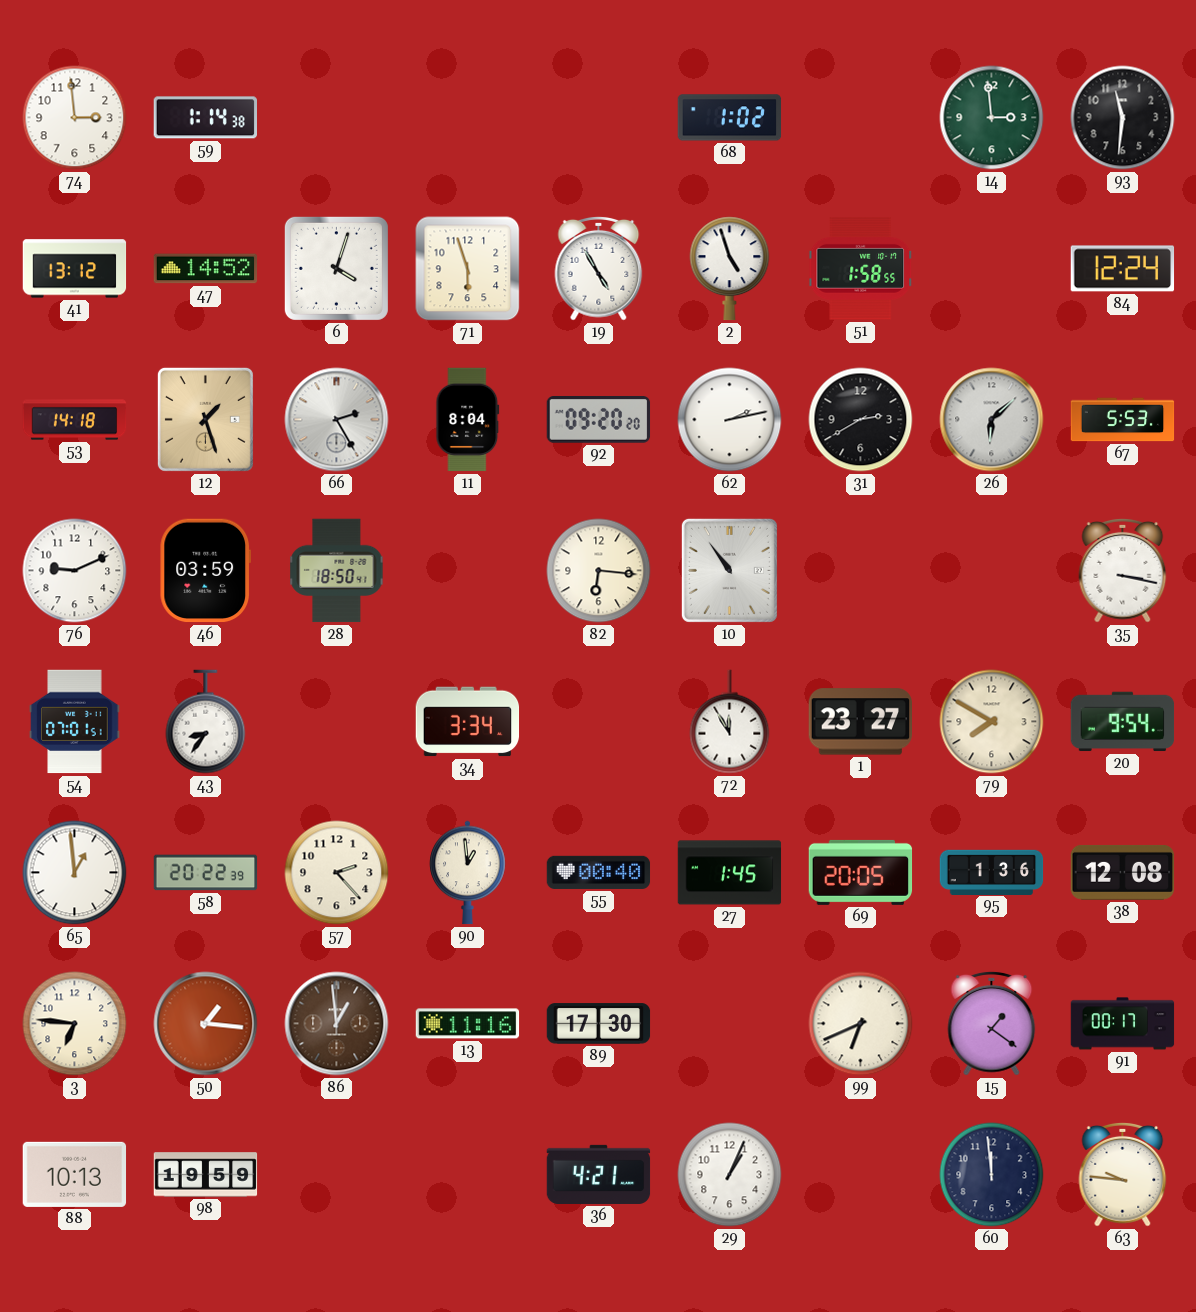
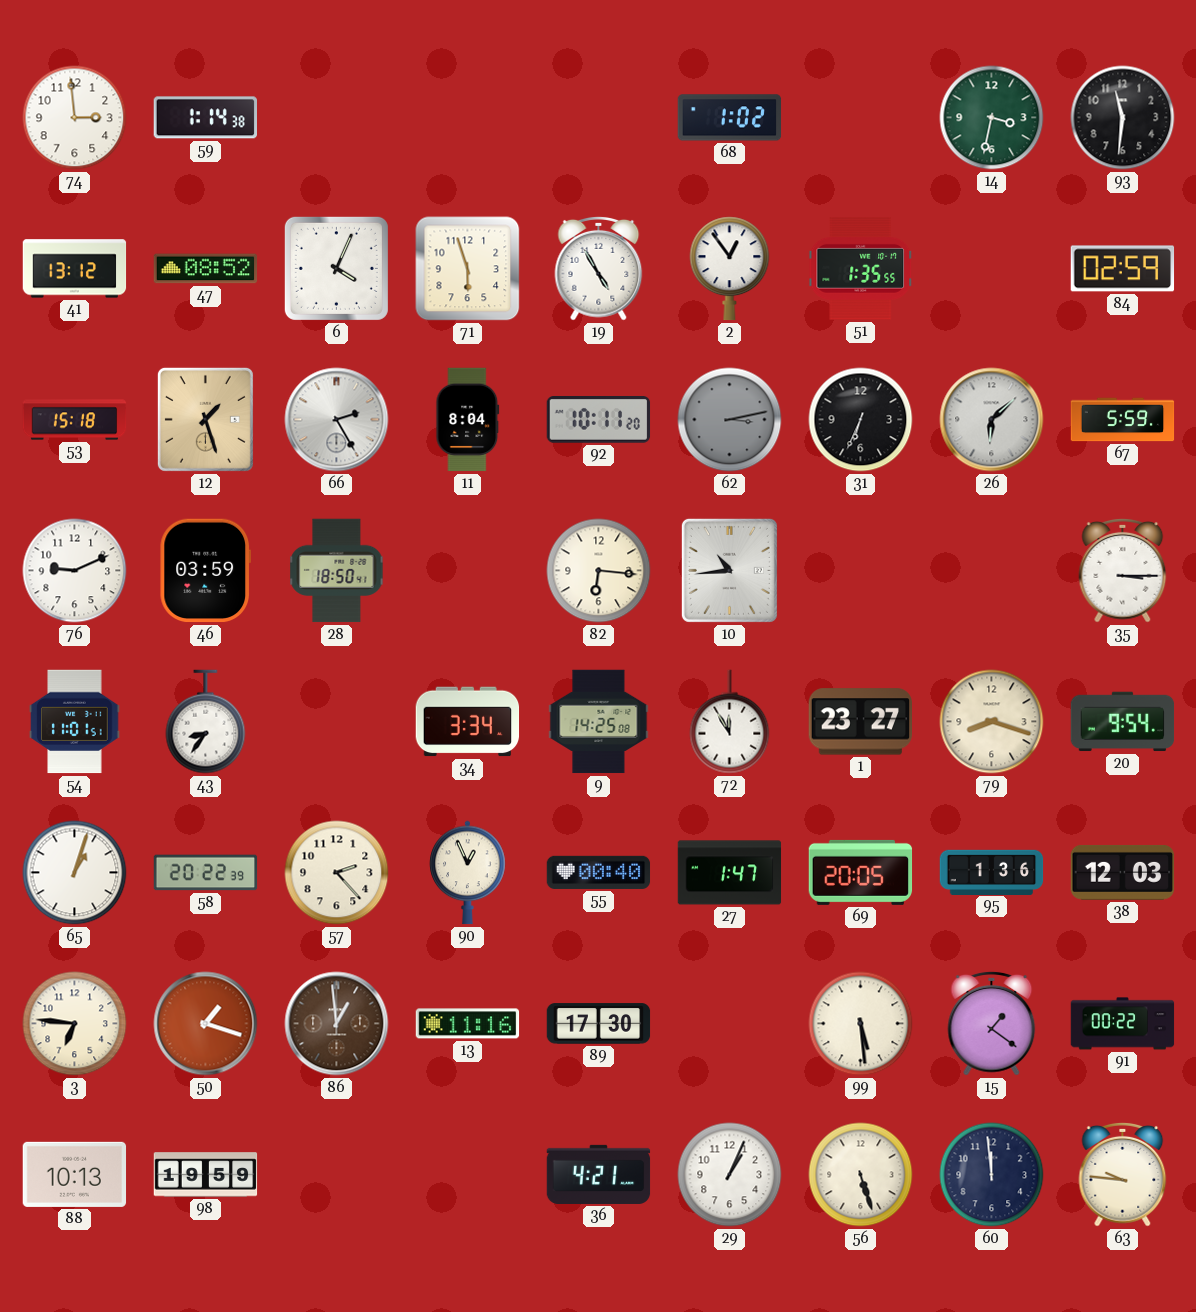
14: 2:59 -> 3:32
47: 14:52 -> 08:52
6: 4:03 -> 4:04
2: 4:57 -> 12:54
51: 1:58 -> 1:35
84: 12:24 -> 02:59
53: 14:18 -> 15:18
92: 09:20 -> 10:11
62: 2:13 -> 3:13
62 dial: white -> grey
31: 2:40 -> 6:34
67: 5:53 -> 5:59
10: 10:54 -> 10:44
35: 3:17 -> 3:15
54: 07:01 -> 11:01
9: none -> 14:25
79: 7:50 -> 8:18
65: 12:59 -> 1:03
90: 12:59 -> 12:56
27: 1:45 -> 1:47
38: 12:08 -> 12:03
50: 1:16 -> 1:18
99: 6:41 -> 5:29
91: 00:17 -> 00:22
56: none -> 5:27
